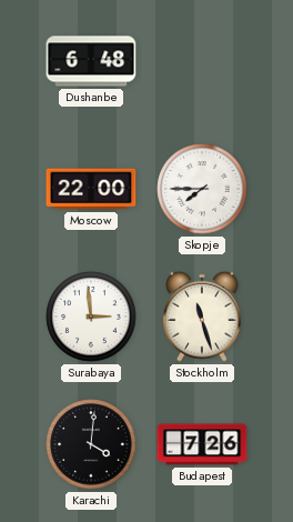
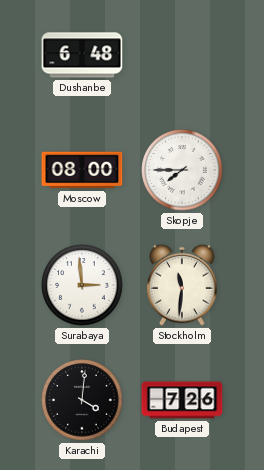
Moscow: 22:00 -> 08:00
Stockholm: 11:27 -> 11:31
